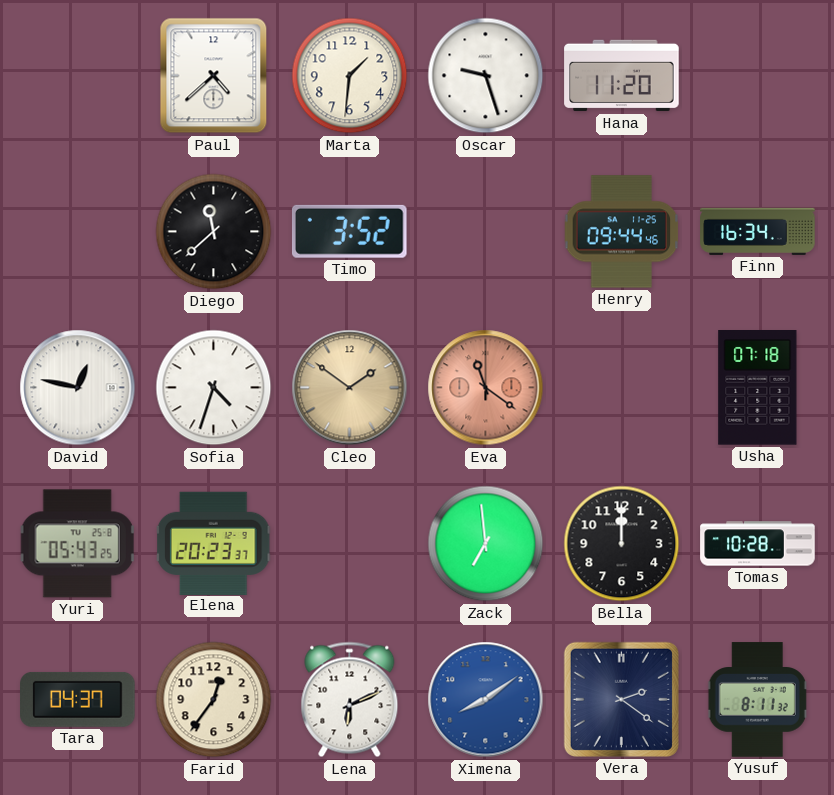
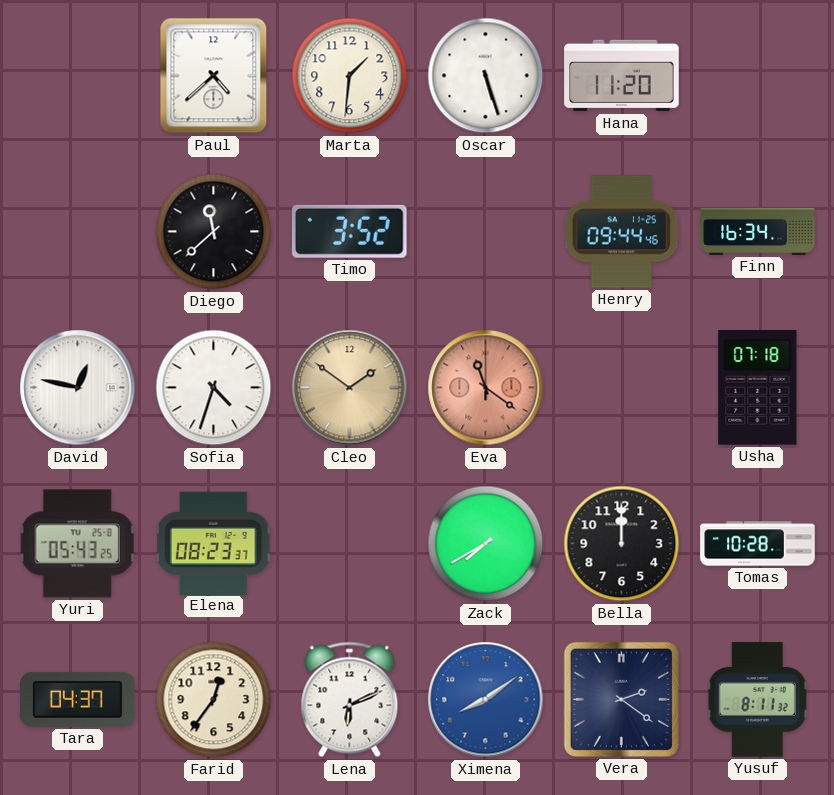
Oscar: 9:27 -> 5:27
Elena: 20:23 -> 08:23
Zack: 6:59 -> 7:40
